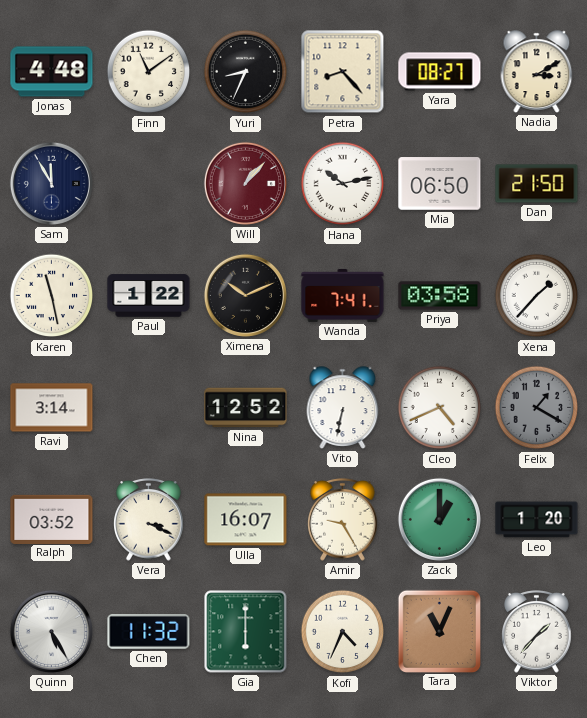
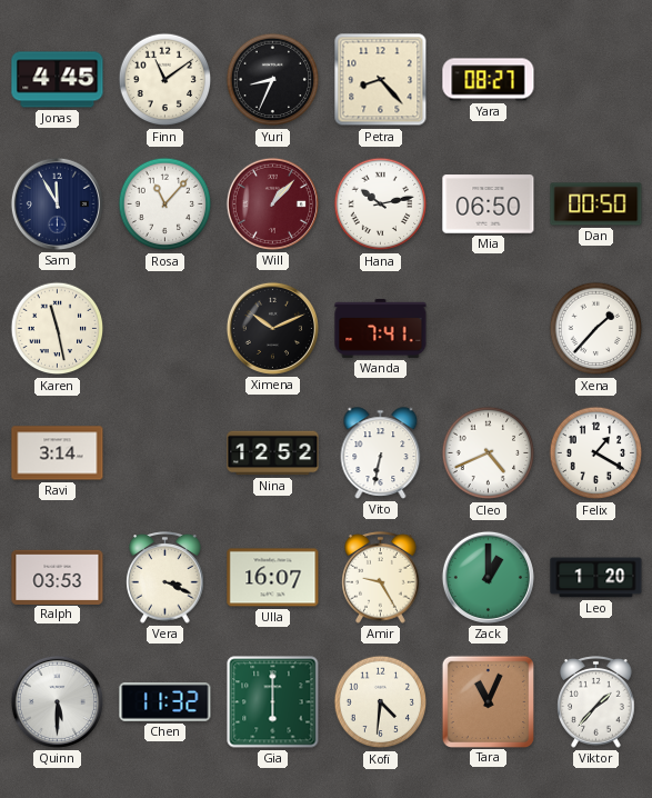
Jonas: 4:48 -> 4:45
Nadia: 3:10 -> none
Rosa: none -> 11:07
Dan: 21:50 -> 00:50
Paul: 1:22 -> none
Priya: 03:58 -> none
Felix dial: grey -> white
Ralph: 03:52 -> 03:53
Quinn: 5:25 -> 5:30
Kofi: 4:34 -> 4:31
